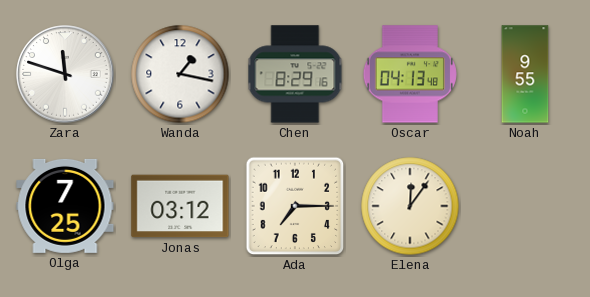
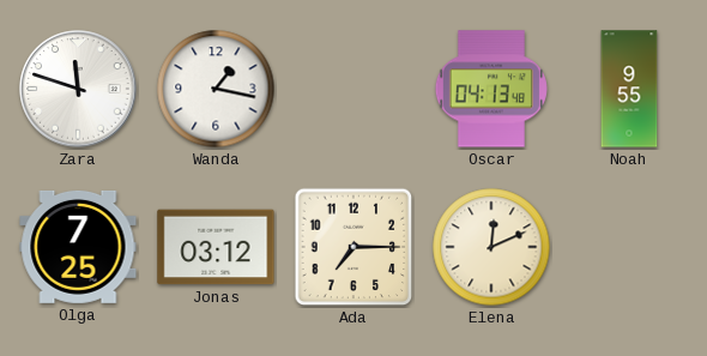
Chen: 8:29 -> none
Elena: 12:06 -> 12:11
